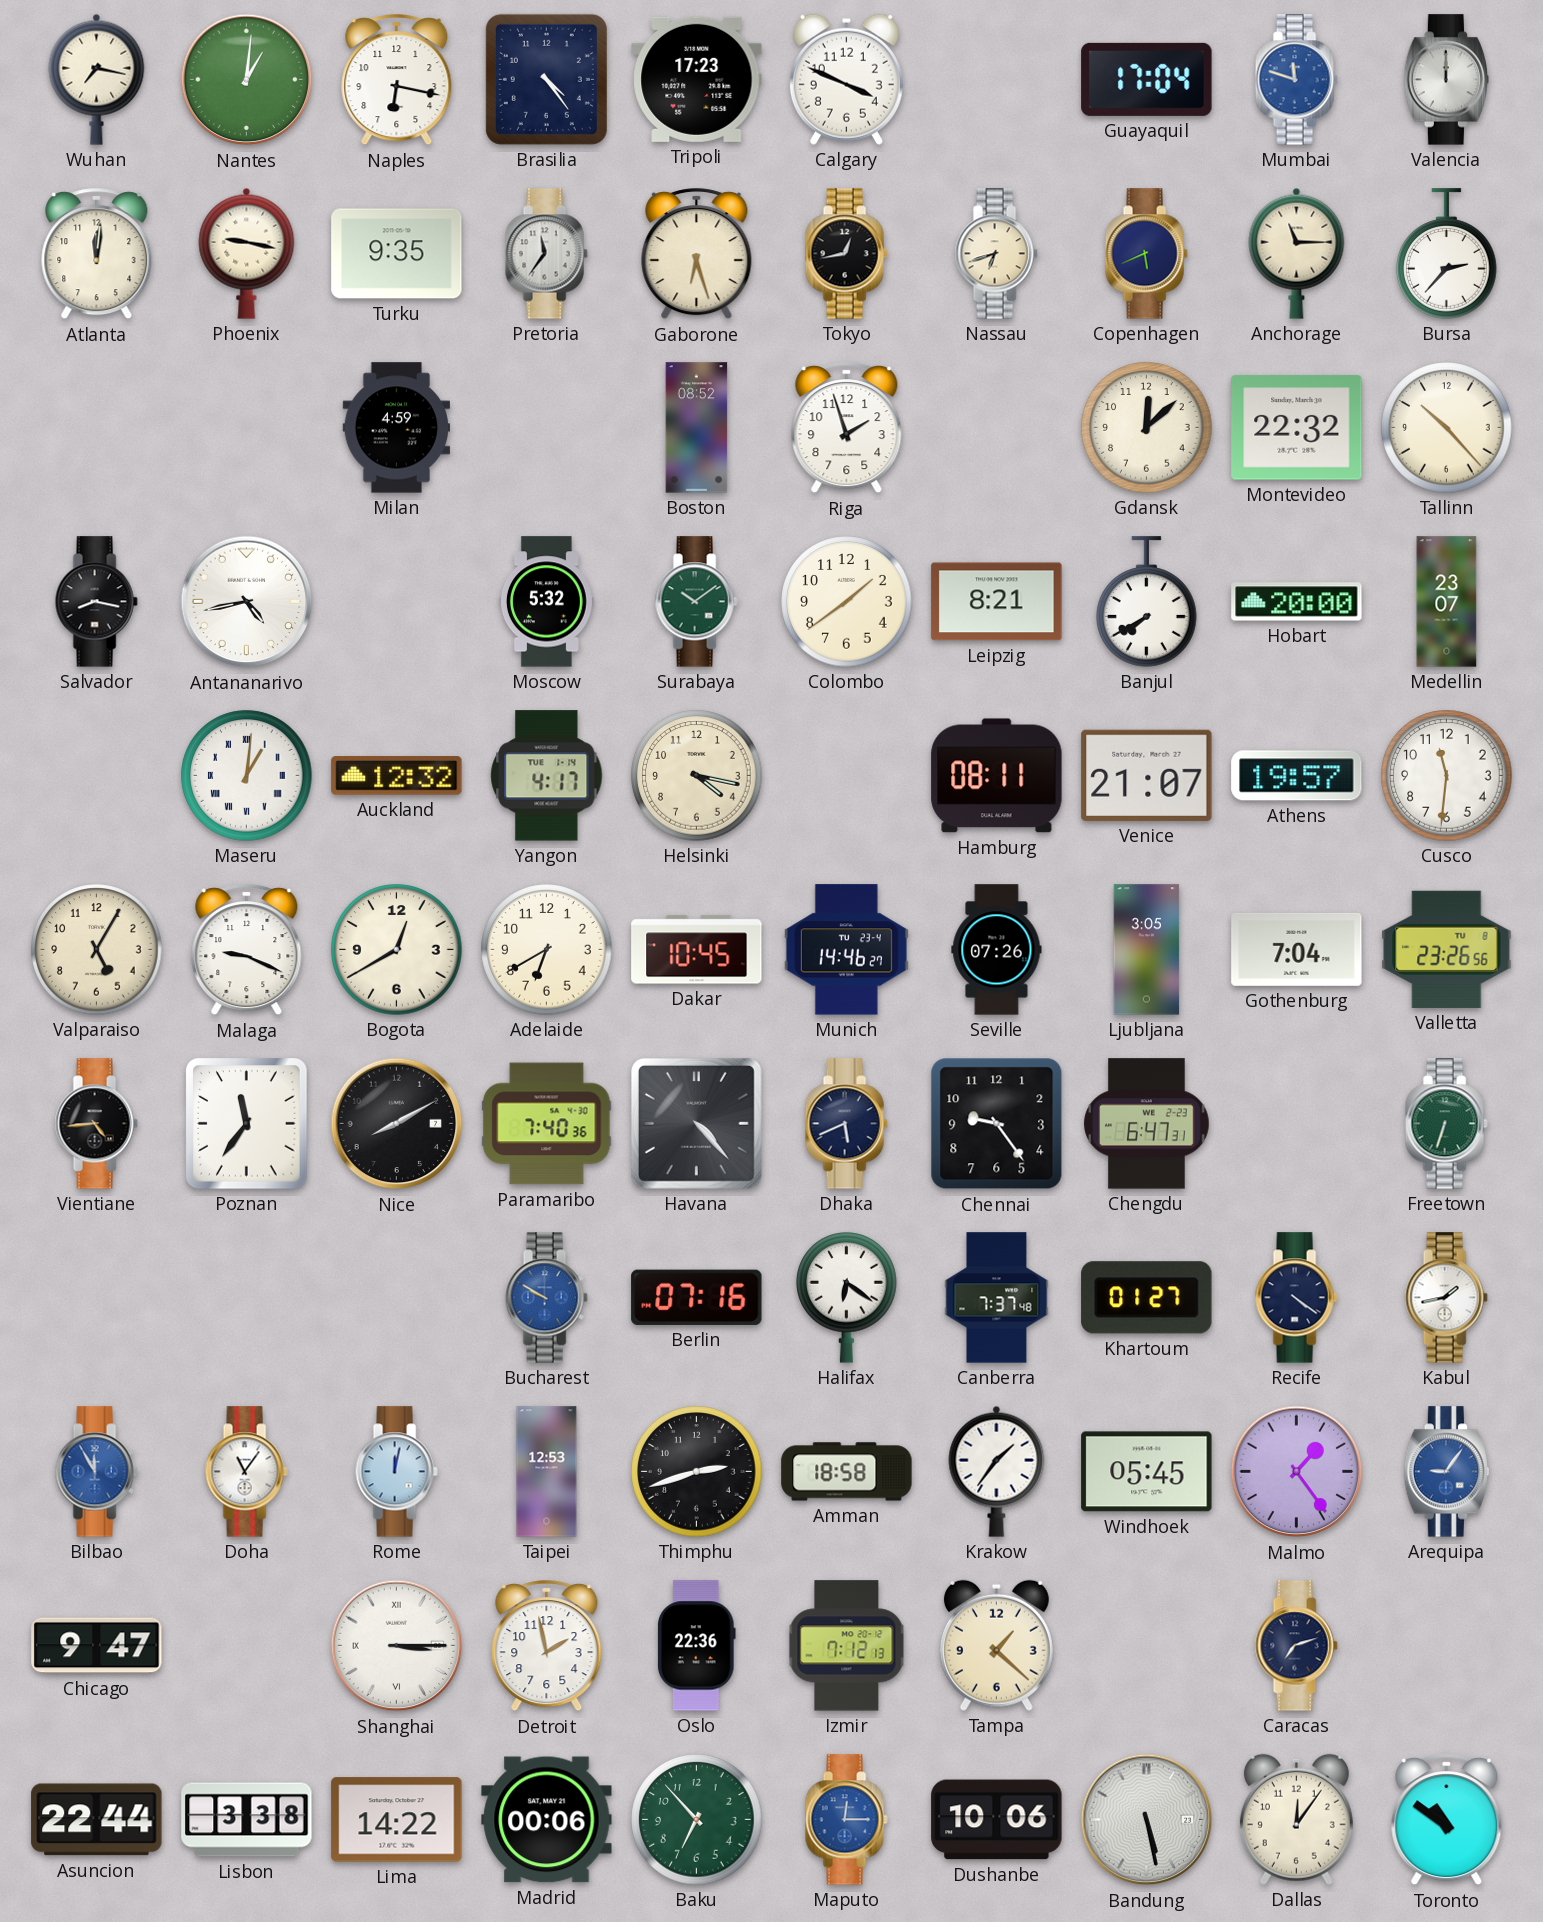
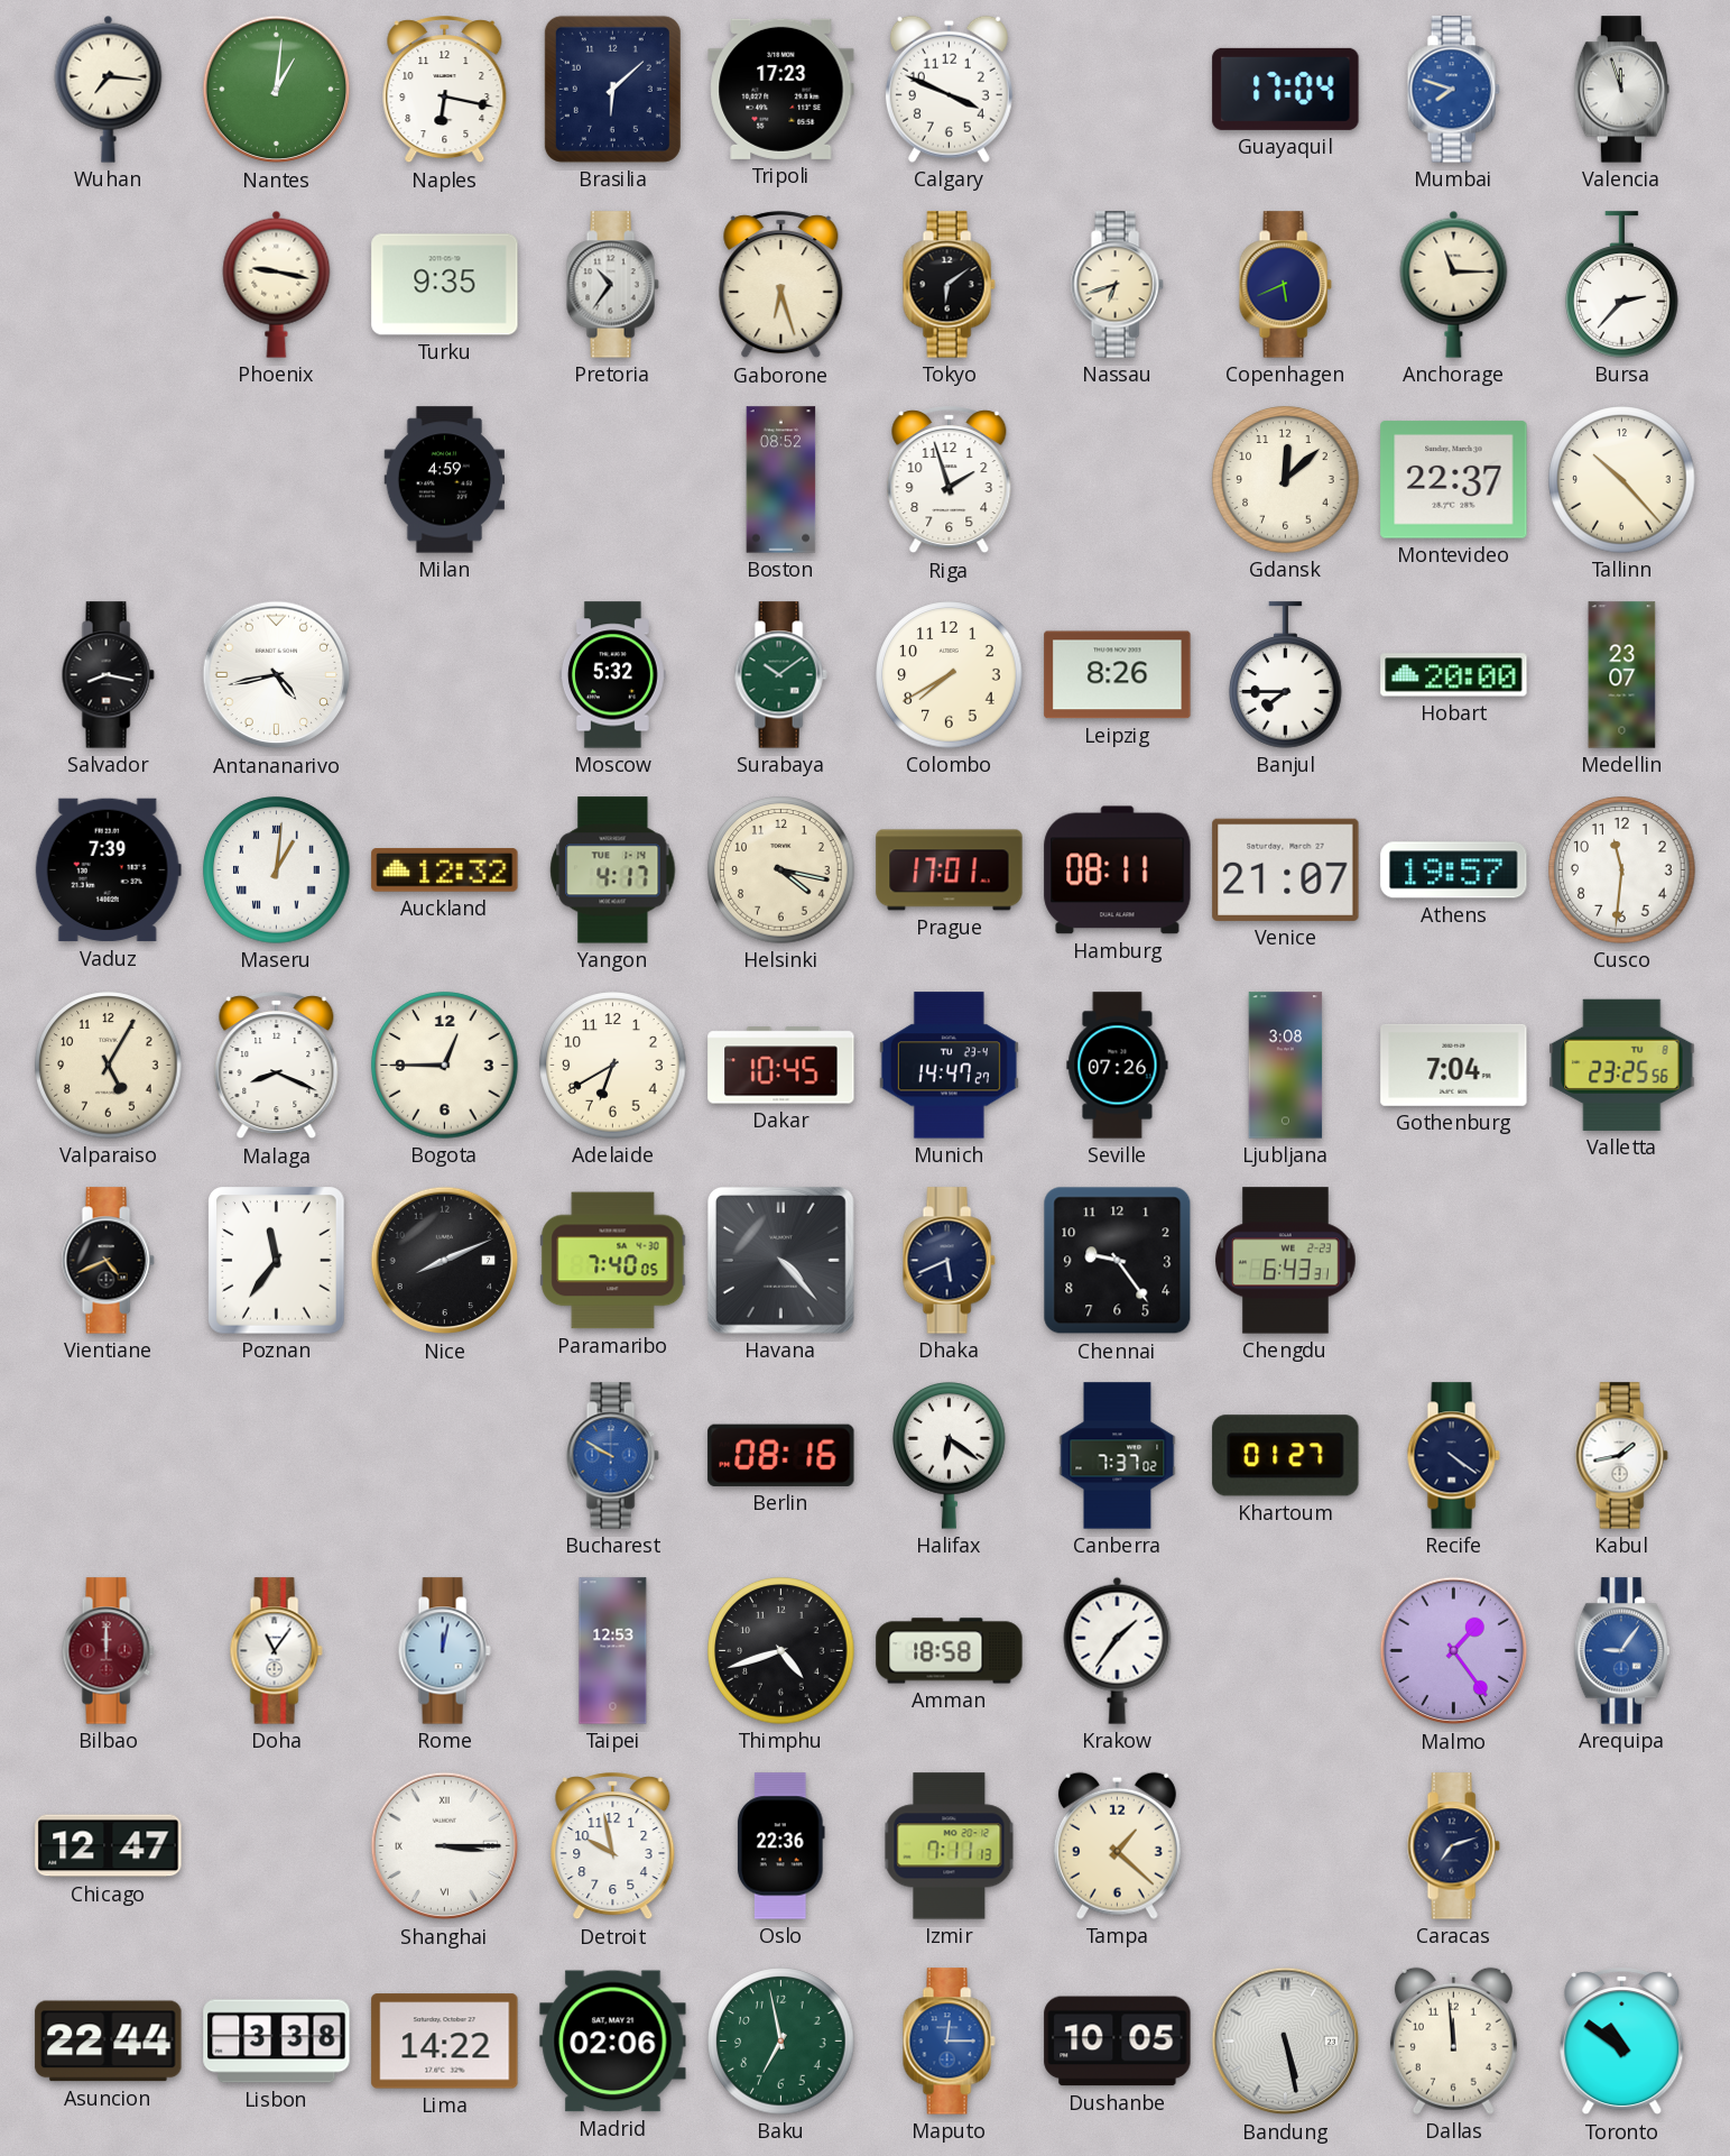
Wuhan: 7:17 -> 7:16
Brasilia: 4:24 -> 6:08
Mumbai: 11:48 -> 7:48
Valencia: 12:00 -> 11:57
Atlanta: 12:01 -> none
Pretoria: 11:36 -> 10:36
Tokyo: 12:43 -> 6:09
Montevideo: 22:32 -> 22:37
Colombo: 1:39 -> 7:40
Leipzig: 8:21 -> 8:26
Banjul: 7:40 -> 7:45
Vaduz: none -> 7:39
Prague: none -> 17:01
Malaga: 9:19 -> 8:19
Bogota: 12:40 -> 12:45
Munich: 14:46 -> 14:47
Ljubljana: 3:05 -> 3:08
Valletta: 23:26 -> 23:25
Vientiane: 4:44 -> 4:41
Nice: 8:10 -> 8:11
Paramaribo: 7:40:36 -> 7:40:05
Chengdu: 6:47 -> 6:43
Freetown: 6:33 -> none
Berlin: 07:16 -> 08:16
Canberra: 7:37:48 -> 7:37:02
Bilbao: 11:55 -> 12:00
Bilbao dial: blue -> burgundy
Thimphu: 2:42 -> 4:42
Windhoek: 05:45 -> none
Chicago: 9:47 -> 12:47
Detroit: 1:58 -> 9:58
Izmir: 7:12 -> 7:11
Madrid: 00:06 -> 02:06
Baku: 6:53 -> 6:58
Dushanbe: 10:06 -> 10:05
Dallas: 12:06 -> 11:59
